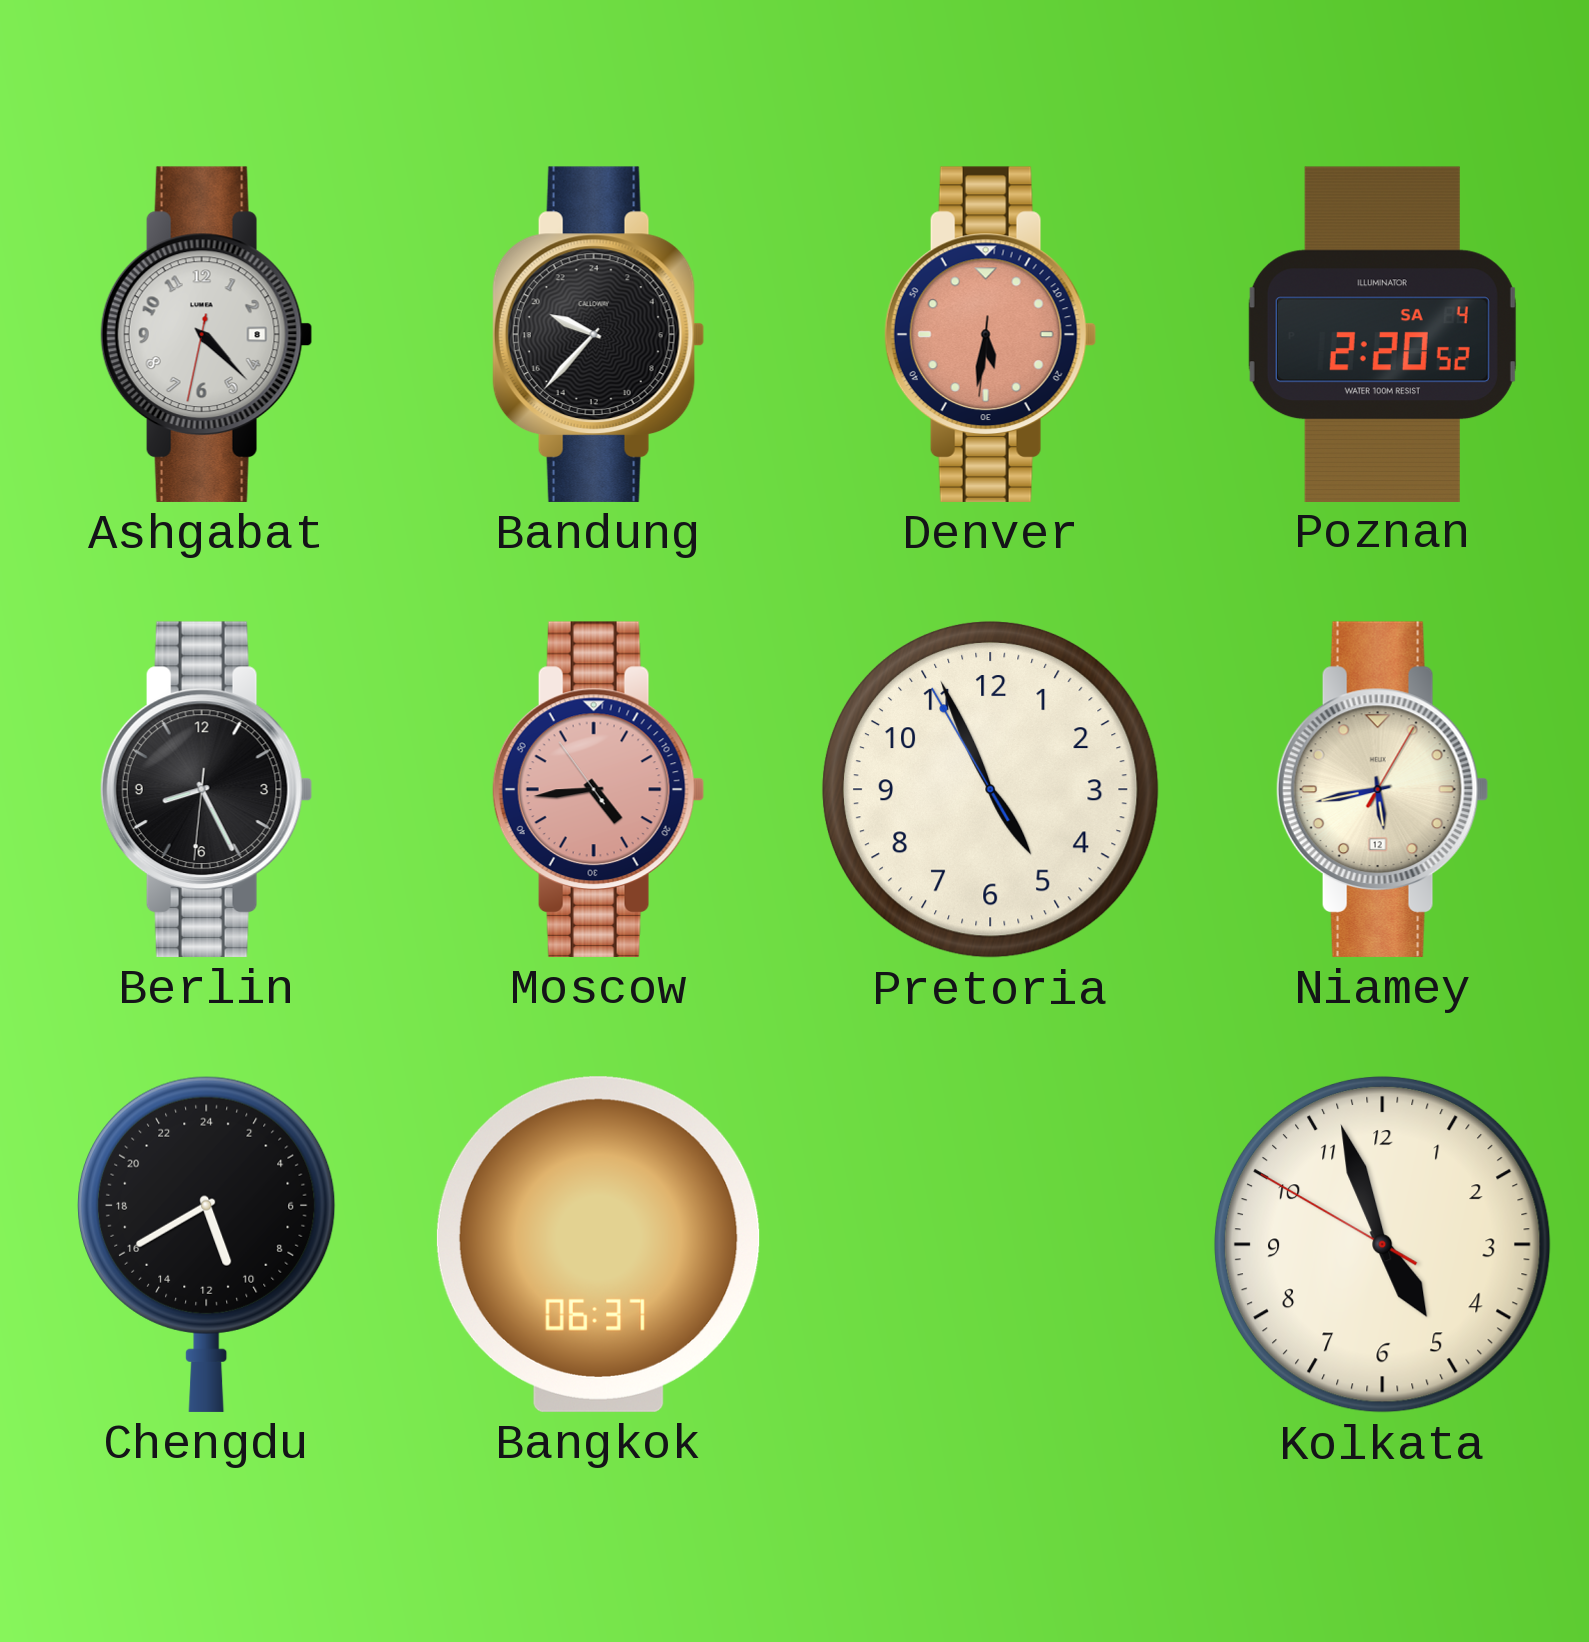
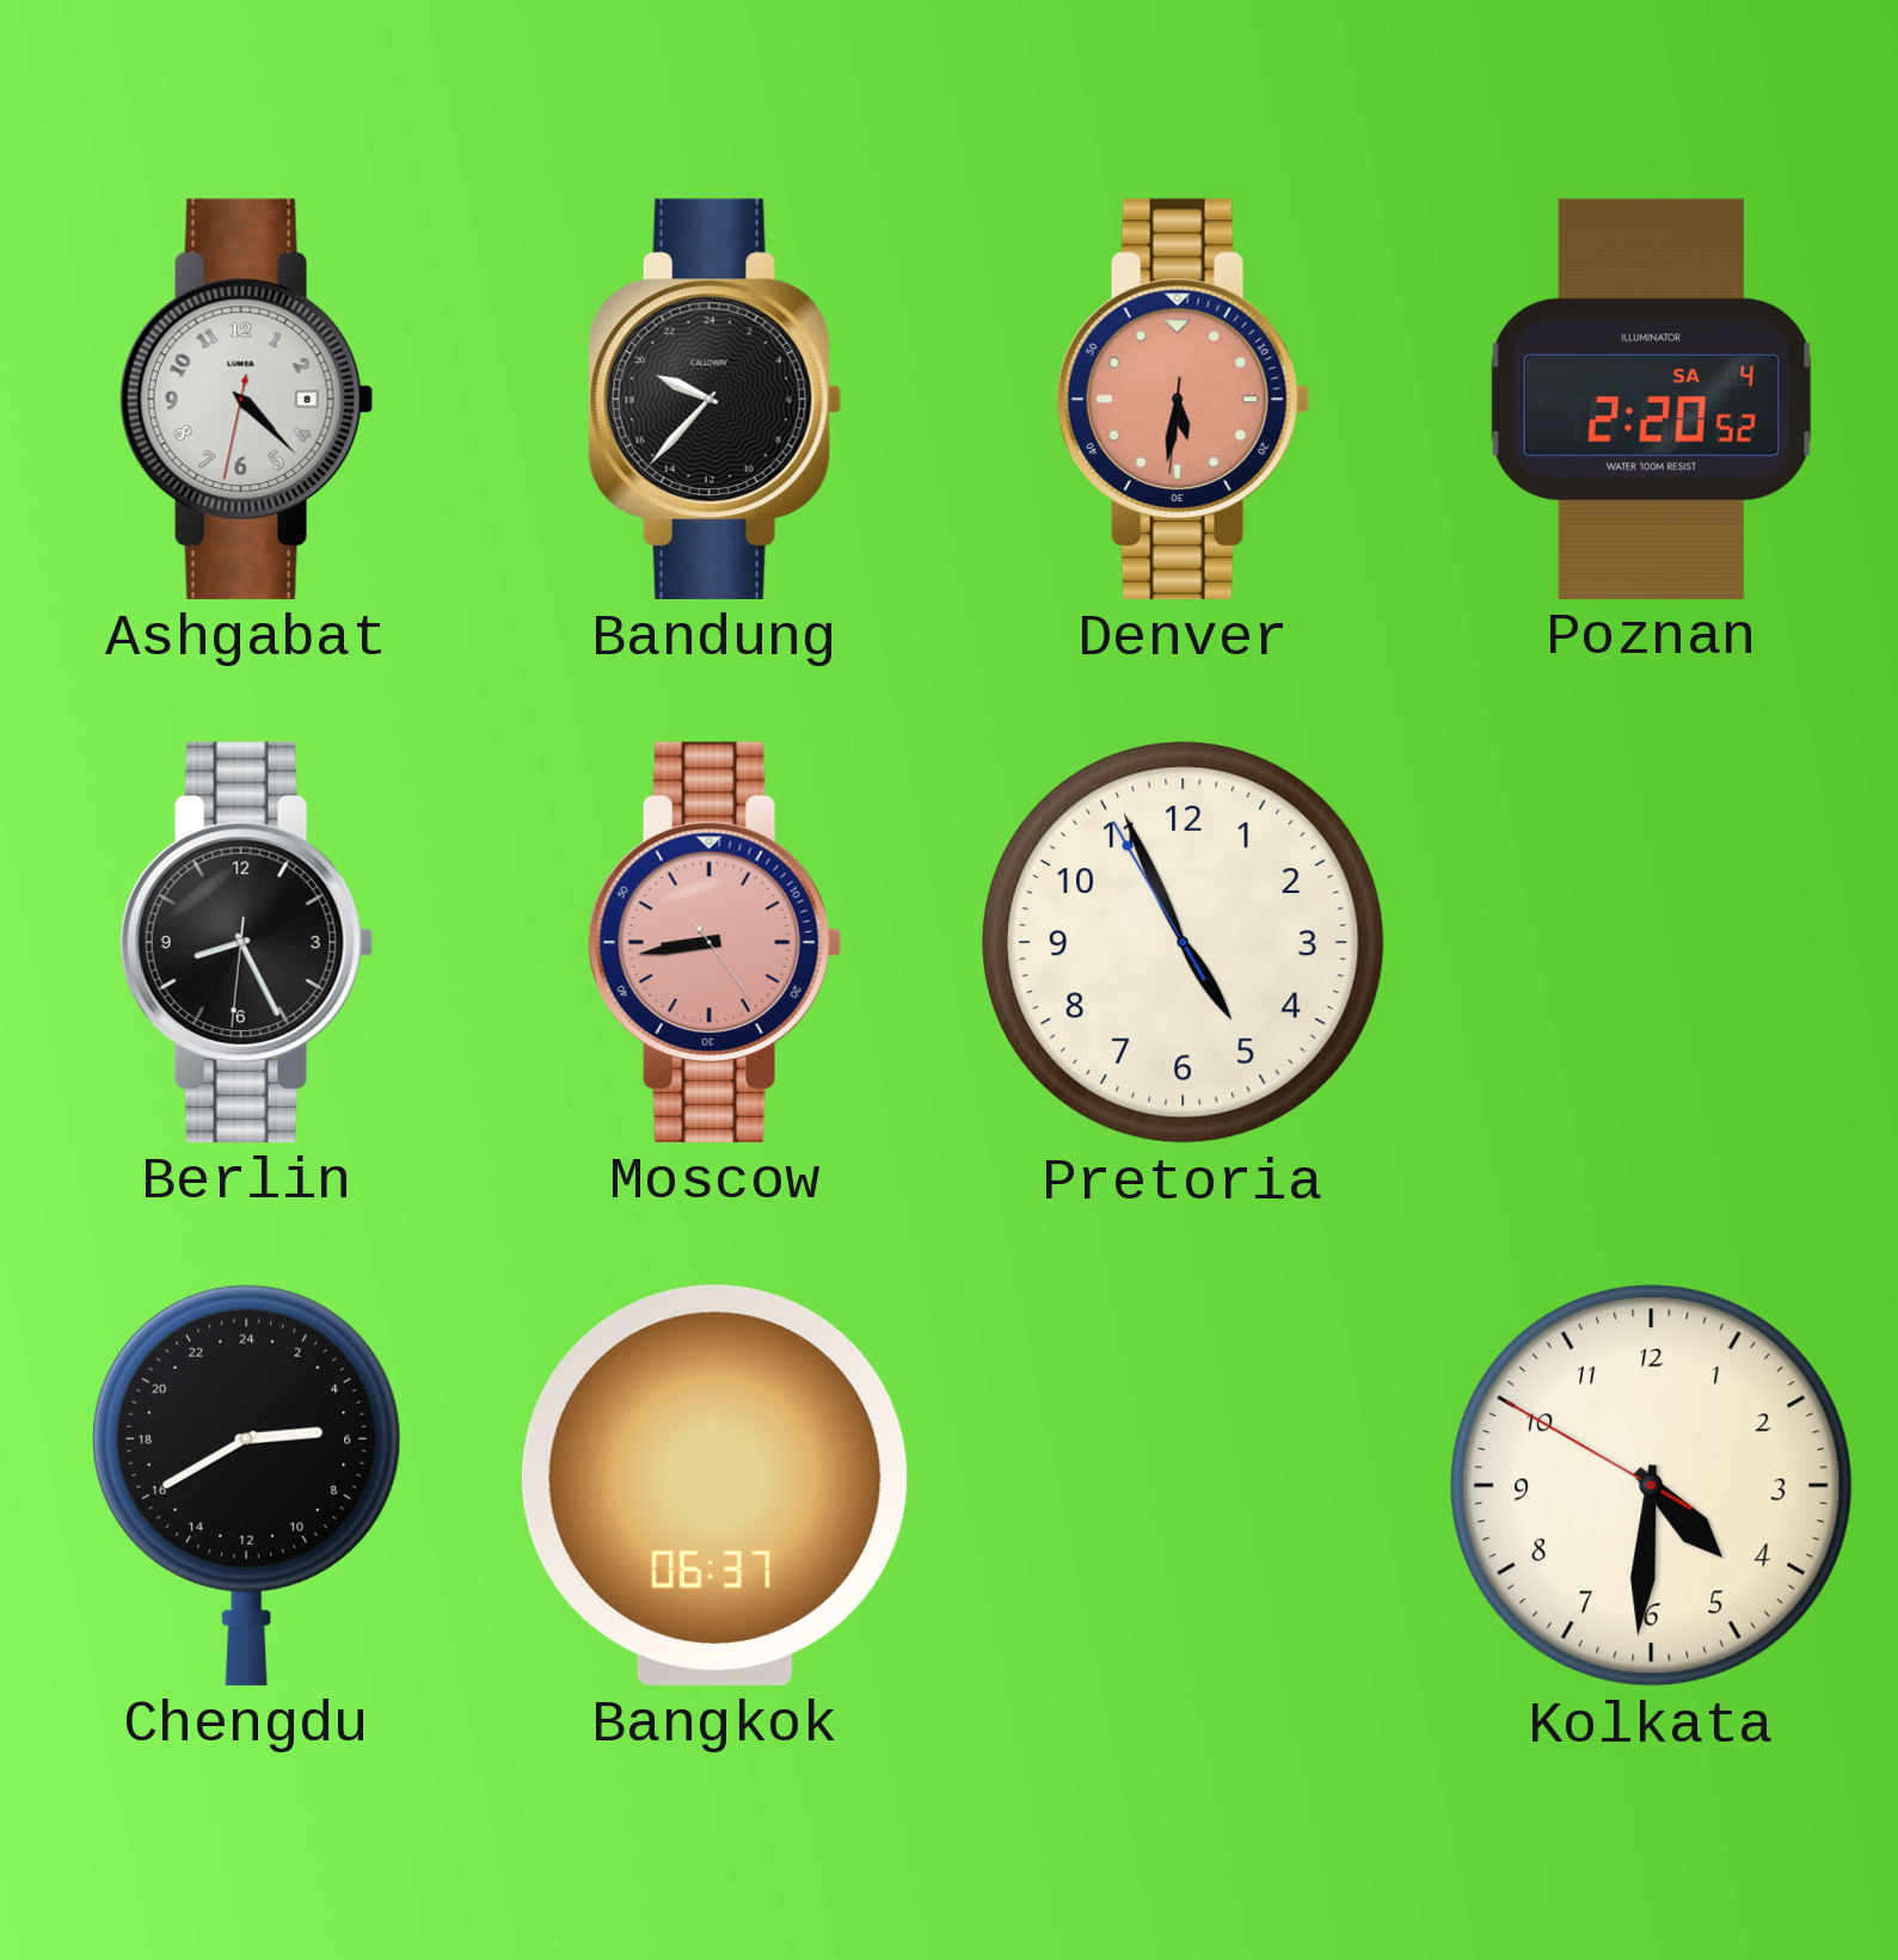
Moscow: 4:43 -> 8:43
Niamey: 5:43 -> none
Chengdu: 10:40 -> 5:40
Kolkata: 4:56 -> 4:30
